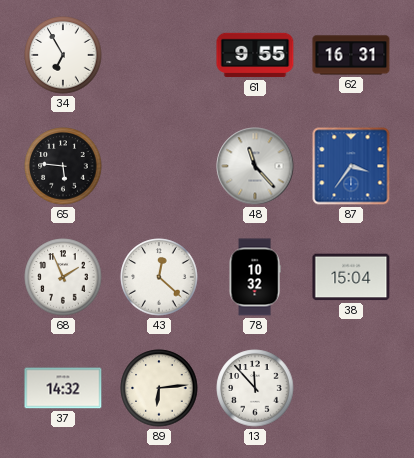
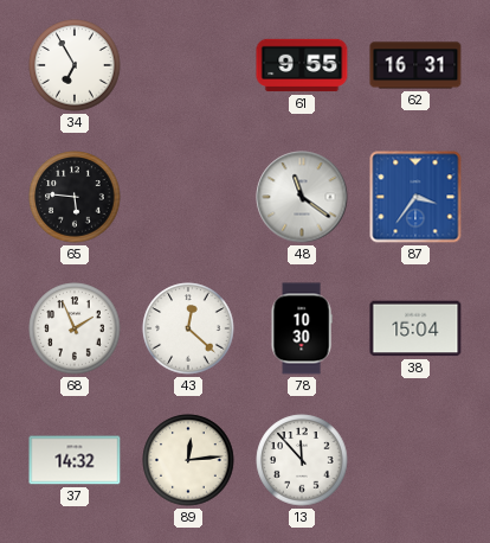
48: 11:23 -> 11:21
78: 10:32 -> 10:30
89: 6:14 -> 12:14
